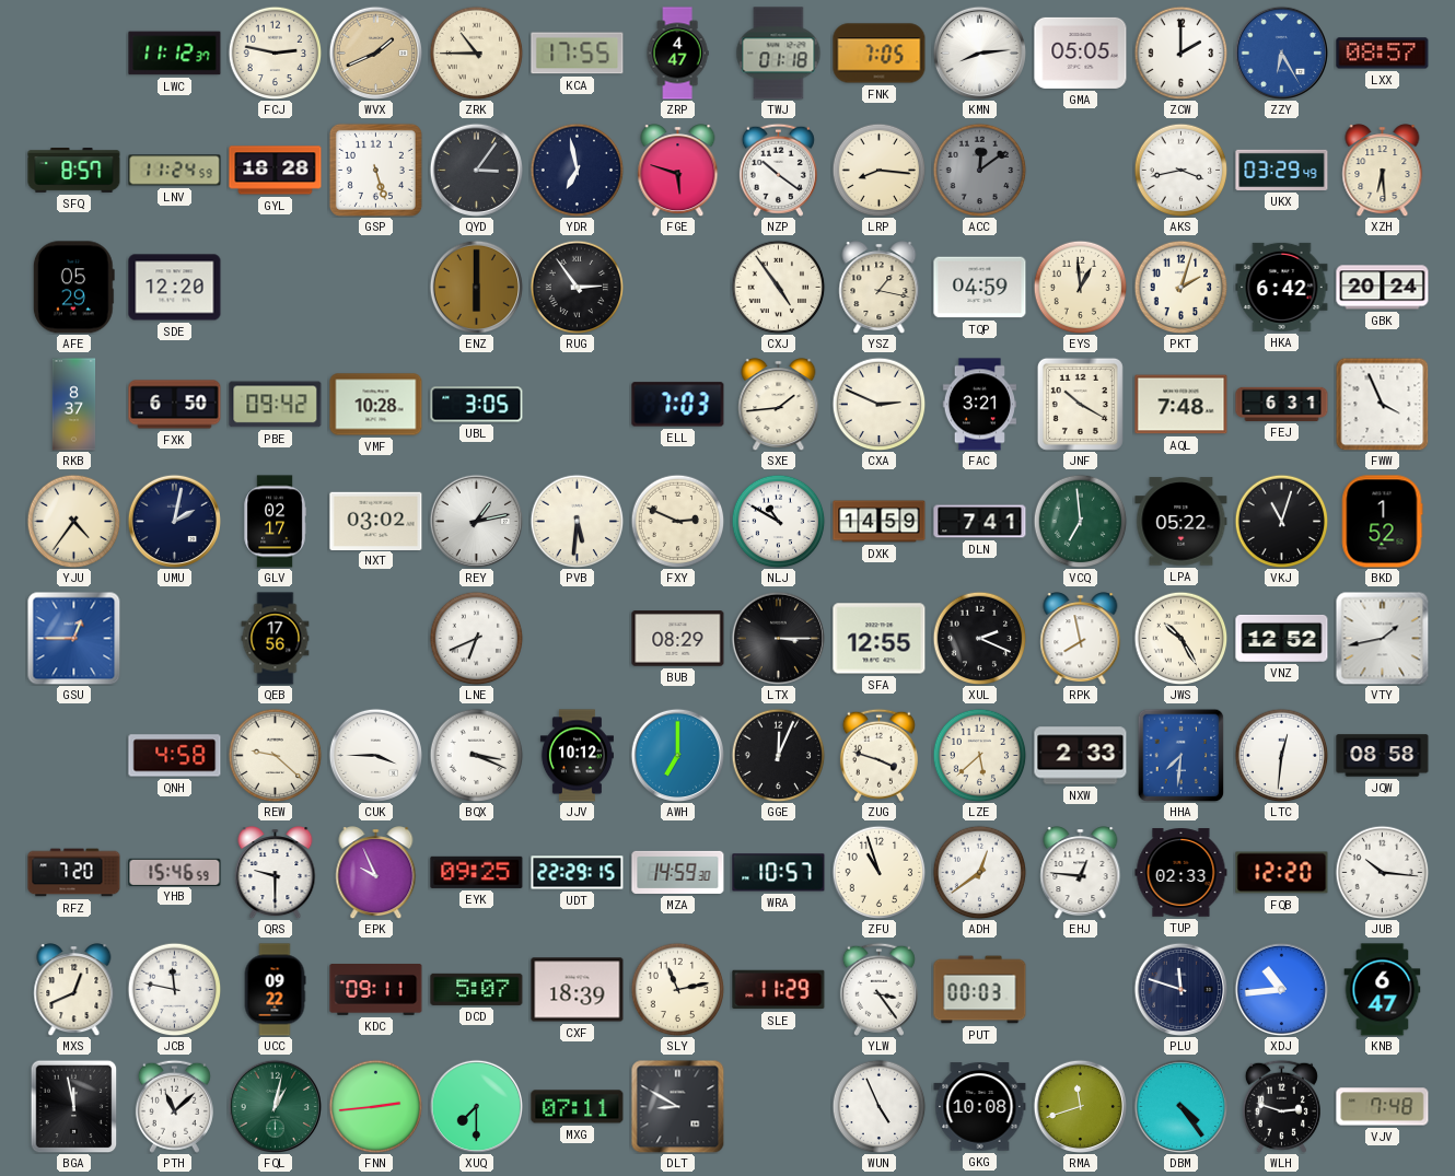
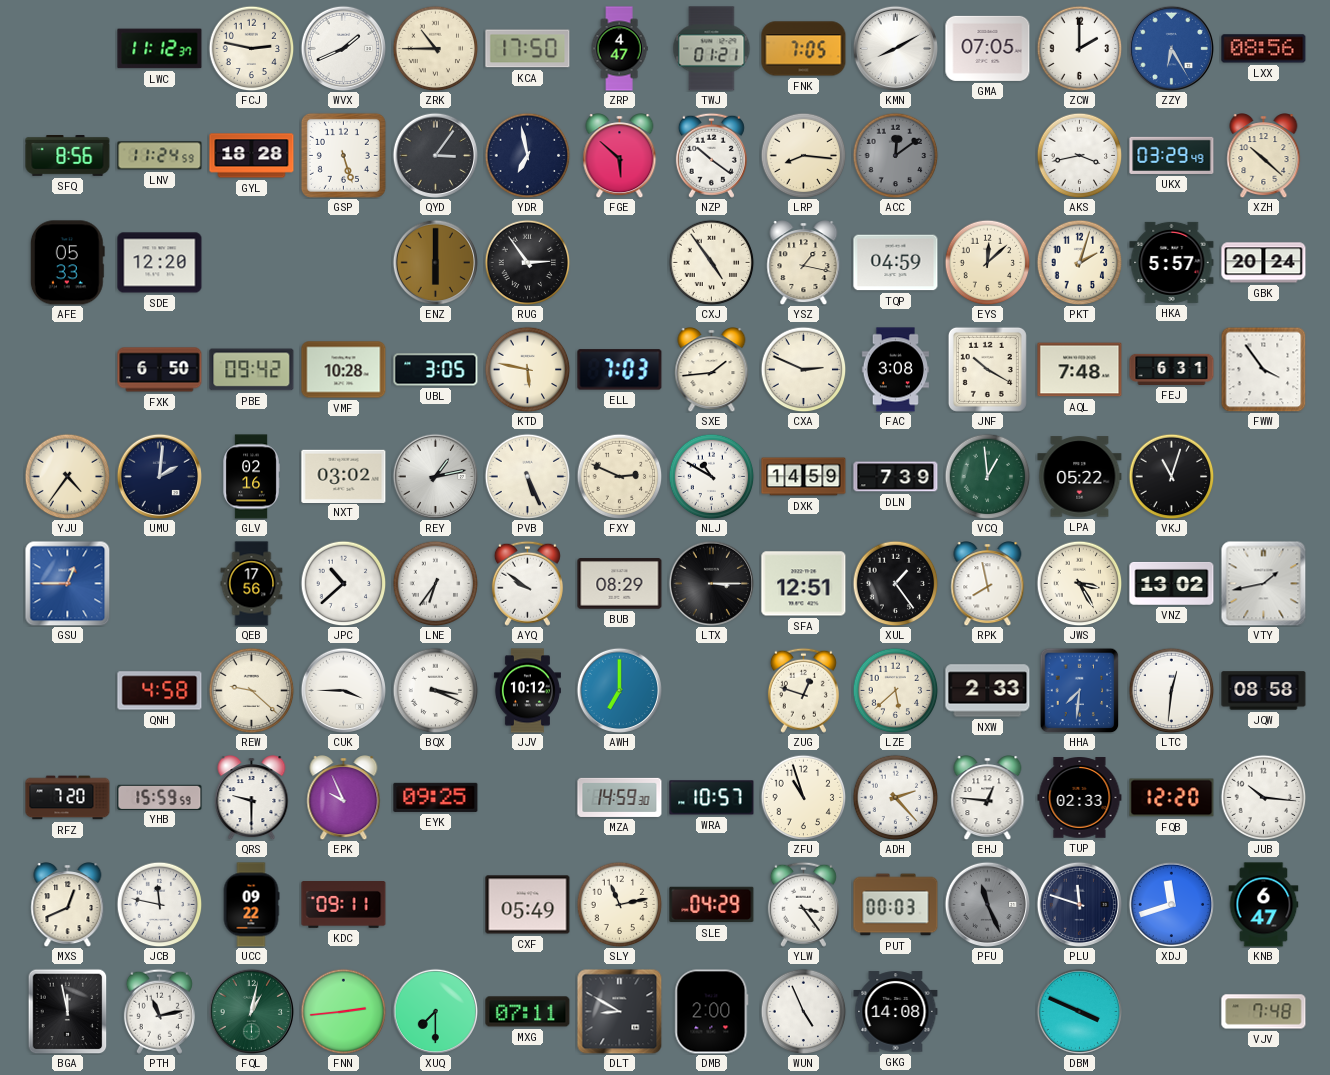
WVX dial: champagne -> white
KCA: 17:55 -> 17:50
TWJ: 01:18 -> 01:21
KMN: 8:14 -> 8:10
GMA: 05:05 -> 07:05
LXX: 08:57 -> 08:56
SFQ: 8:57 -> 8:56
FGE: 5:48 -> 5:52
XZH: 6:29 -> 10:22
AFE: 05:29 -> 05:33
EYS: 12:59 -> 12:08
HKA: 6:42 -> 5:57
RKB: 8:37 -> none
KTD: none -> 5:47
FAC: 3:21 -> 3:08
FWW: 3:56 -> 3:54
UMU: 2:02 -> 2:01
GLV: 02:17 -> 02:16
PVB: 5:31 -> 5:26
DLN: 7:41 -> 7:39
VCQ: 6:59 -> 12:59
BKD: 1:52 -> none
JPC: none -> 10:38
LNE: 6:41 -> 6:36
AYQ: none -> 9:51
SFA: 12:55 -> 12:51
XUL: 2:19 -> 1:24
JWS: 10:25 -> 3:25
VNZ: 12:52 -> 13:02
GGE: 12:04 -> none
ZUG: 3:48 -> 12:48
YHB: 15:46 -> 15:59
UDT: 22:29 -> none
ADH: 12:39 -> 2:23
DCD: 5:07 -> none
CXF: 18:39 -> 05:49
SLE: 11:29 -> 04:29
PFU: none -> 11:26
XDJ: 10:44 -> 11:42
PTH: 11:08 -> 11:13
DMB: none -> 2:00
GKG: 10:08 -> 14:08
RMA: 11:42 -> none
DBM: 4:24 -> 3:49
WLH: 2:48 -> none
